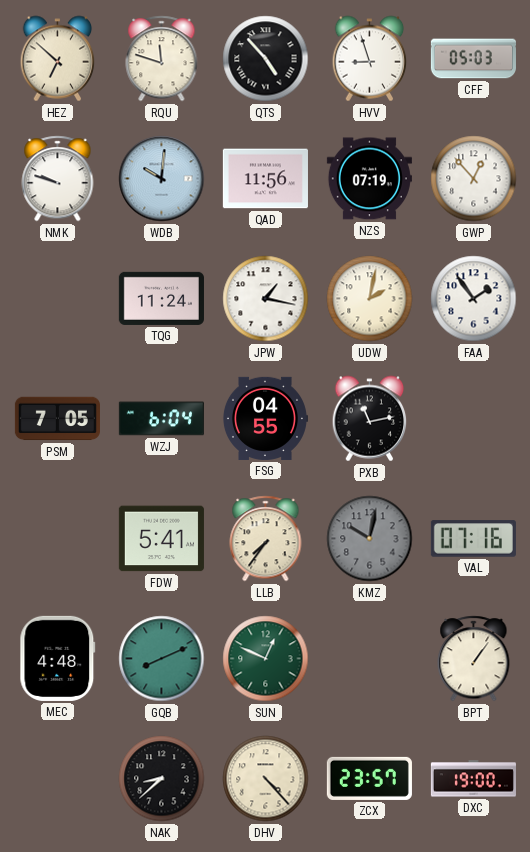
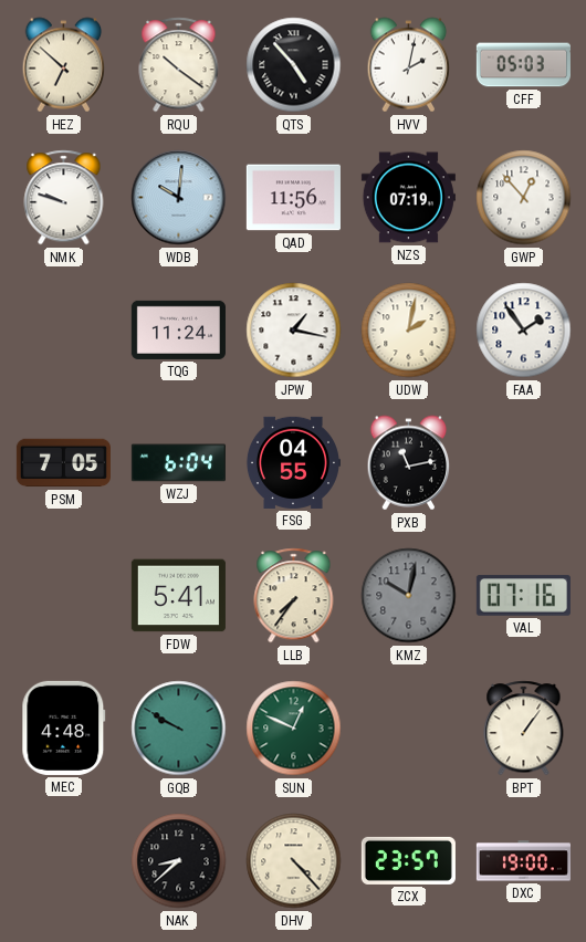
RQU: 11:48 -> 10:21
HVV: 8:57 -> 2:02
GQB: 8:11 -> 9:50
